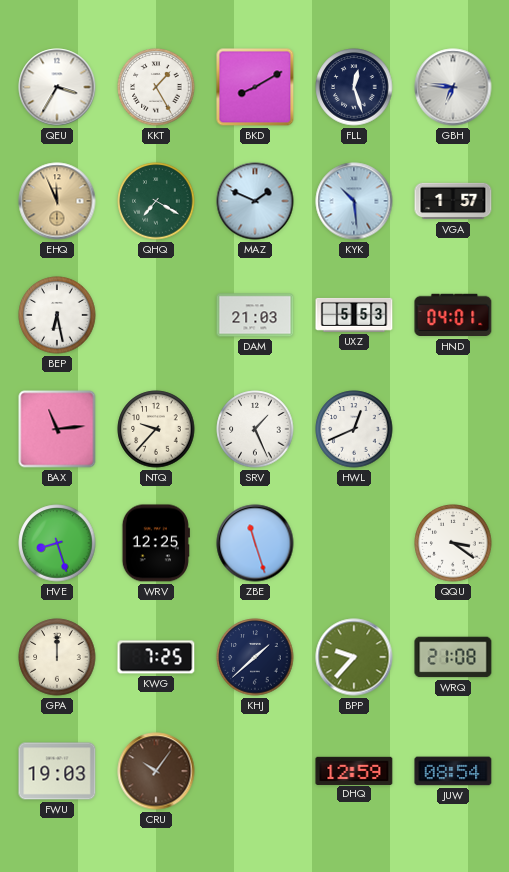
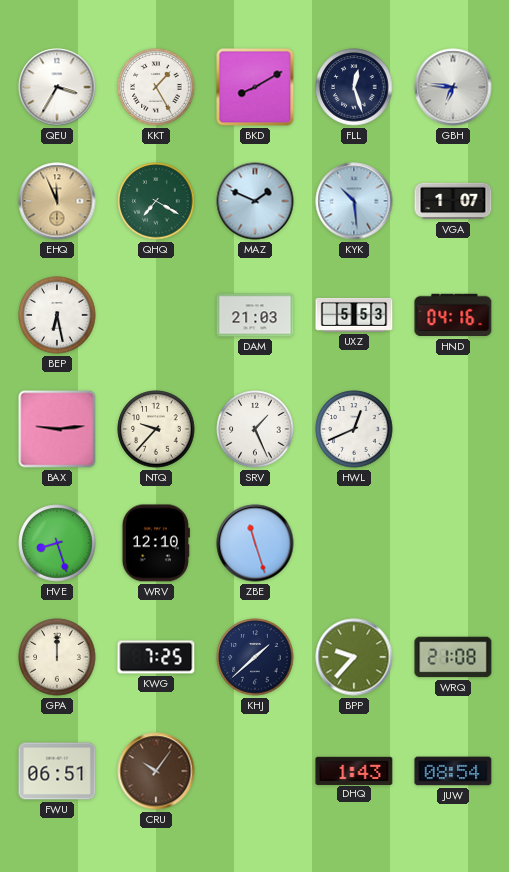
VGA: 1:57 -> 1:07
HND: 04:01 -> 04:16
BAX: 11:14 -> 9:14
WRV: 12:25 -> 12:10
QQU: 3:21 -> none
FWU: 19:03 -> 06:51
DHQ: 12:59 -> 1:43
